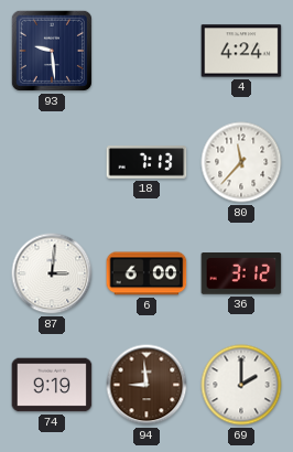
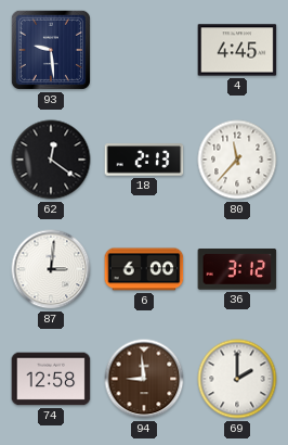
4: 4:24 -> 4:45
62: none -> 12:21
18: 7:13 -> 2:13
74: 9:19 -> 12:58
